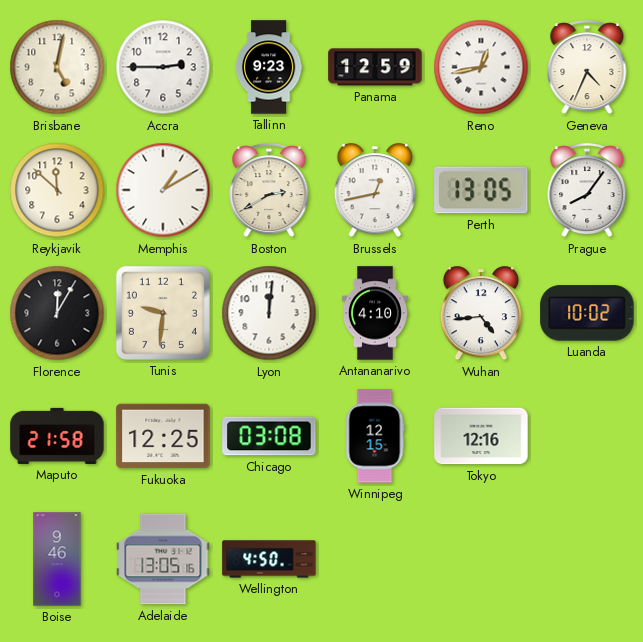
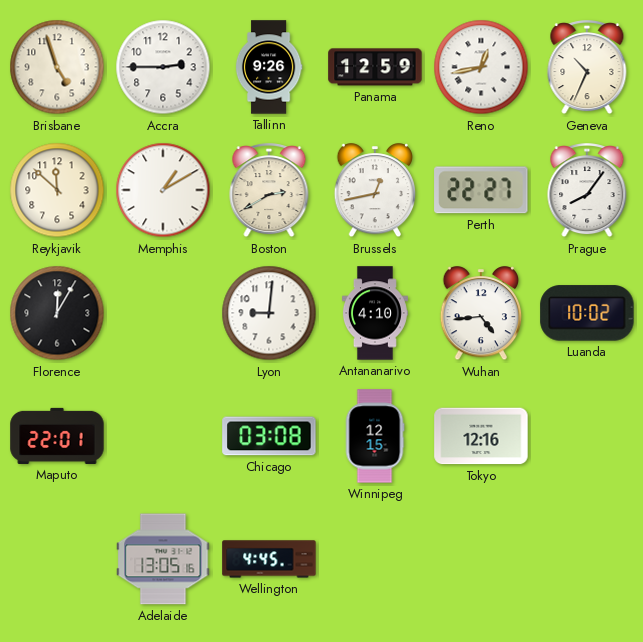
Brisbane: 5:02 -> 4:57
Tallinn: 9:23 -> 9:26
Geneva: 4:34 -> 10:34
Perth: 13:05 -> 22:27
Tunis: 9:31 -> none
Lyon: 12:01 -> 9:01
Maputo: 21:58 -> 22:01
Fukuoka: 12:25 -> none
Boise: 9:46 -> none
Wellington: 4:50 -> 4:45
